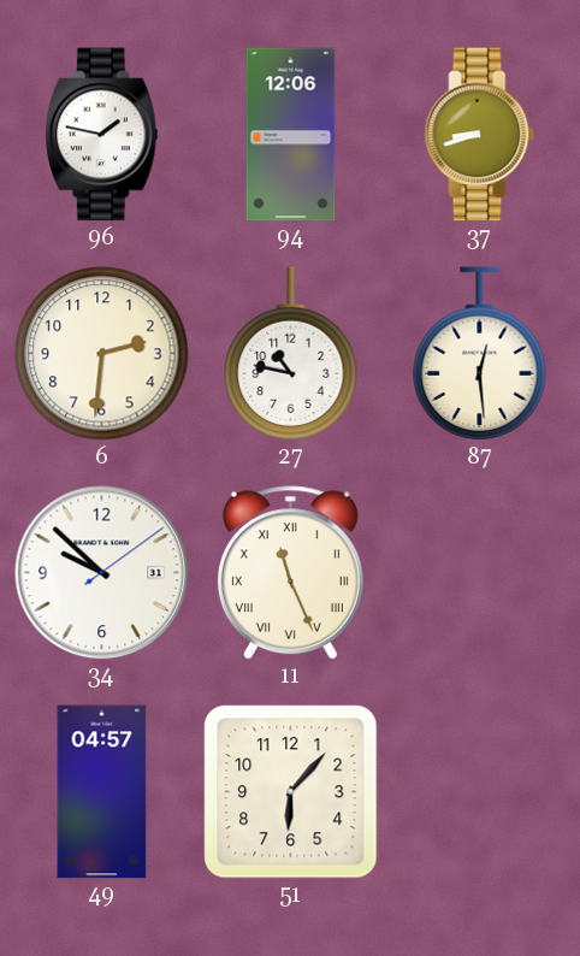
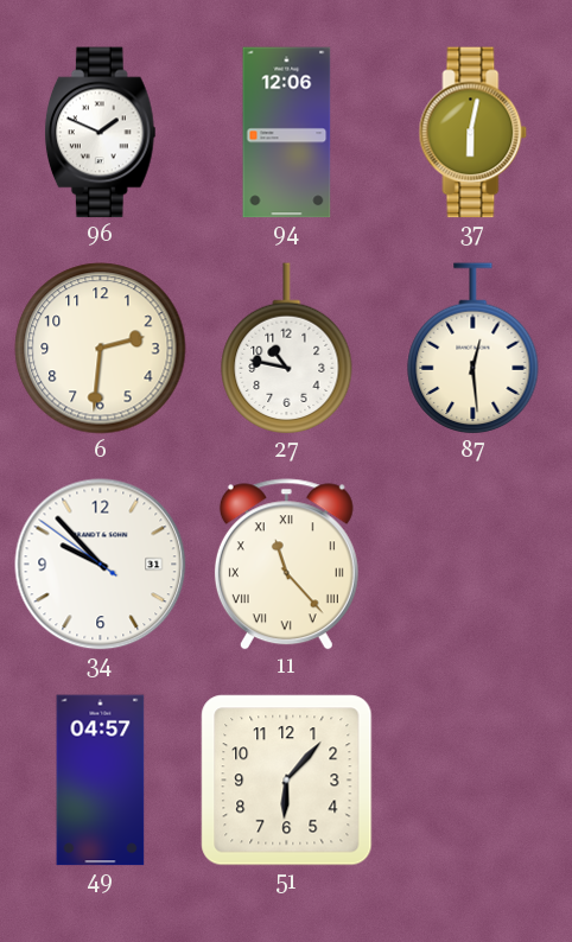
96: 1:47 -> 1:49
37: 8:42 -> 6:02
34: 9:52:09 -> 9:52:51
11: 11:26 -> 11:23
